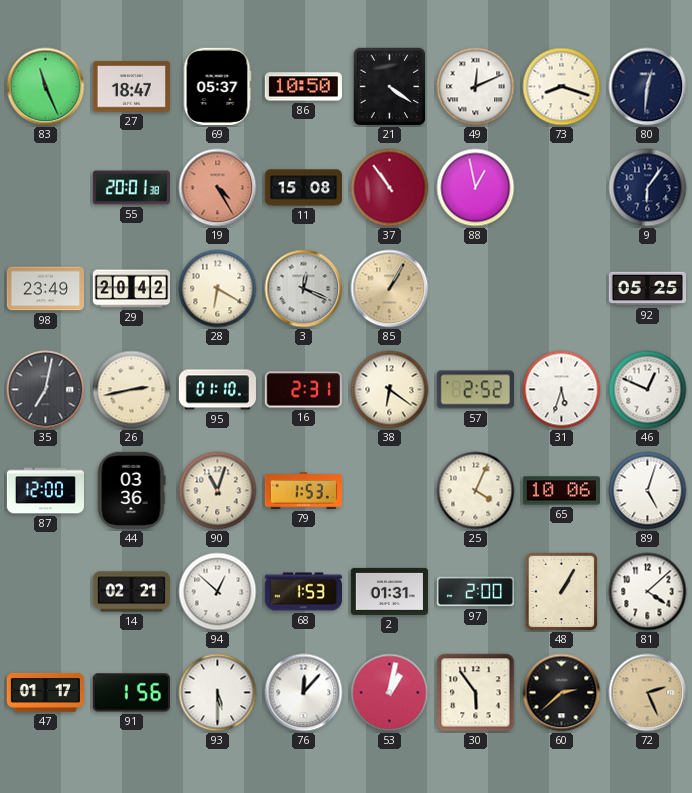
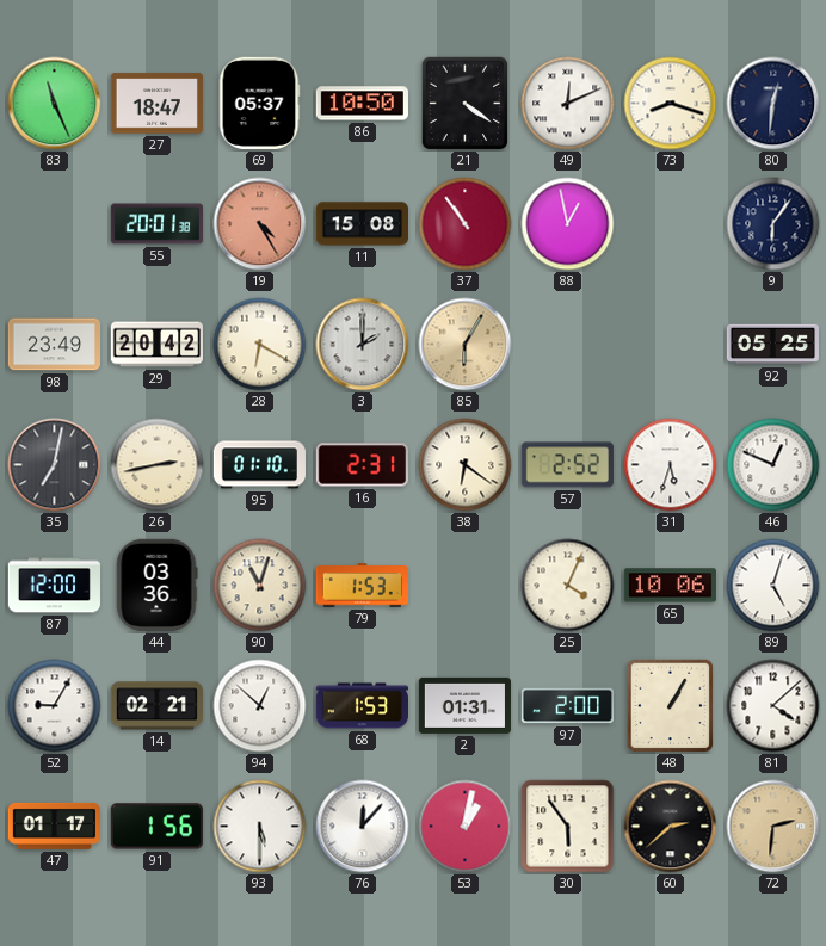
3: 12:19 -> 2:00
85: 1:05 -> 6:05
52: none -> 9:05
72: 2:26 -> 2:31
